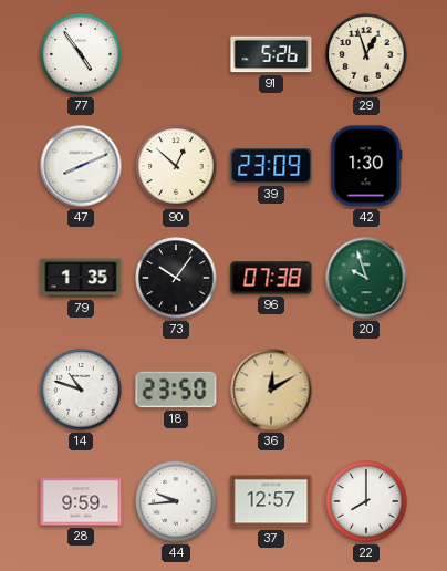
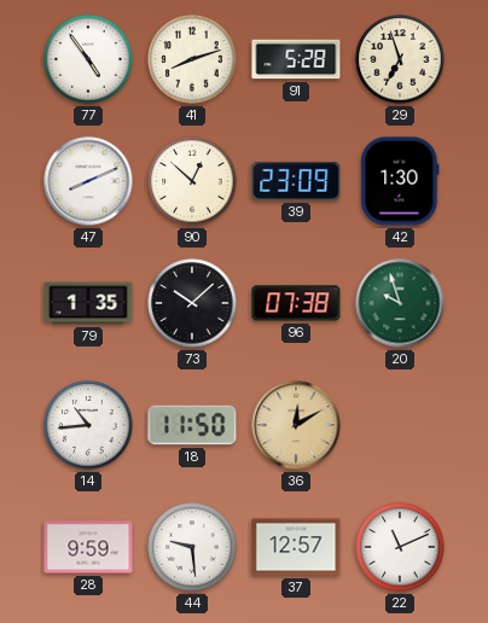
41: none -> 8:12
91: 5:26 -> 5:28
29: 12:57 -> 6:57
73: 10:06 -> 10:08
14: 10:48 -> 10:44
18: 23:50 -> 11:50
44: 9:44 -> 9:29
22: 8:00 -> 11:11
